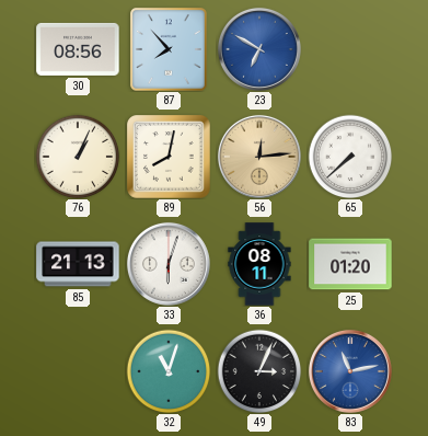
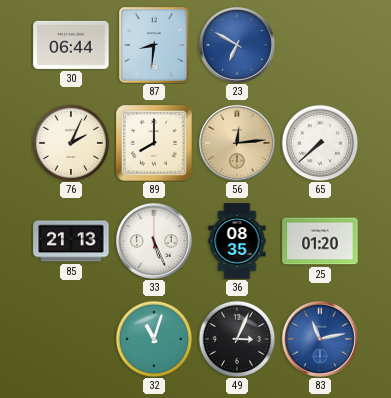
30: 08:56 -> 06:44
87: 7:53 -> 8:31
76: 1:04 -> 2:04
89: 8:02 -> 8:00
33: 6:03 -> 5:26
36: 08:11 -> 08:35
